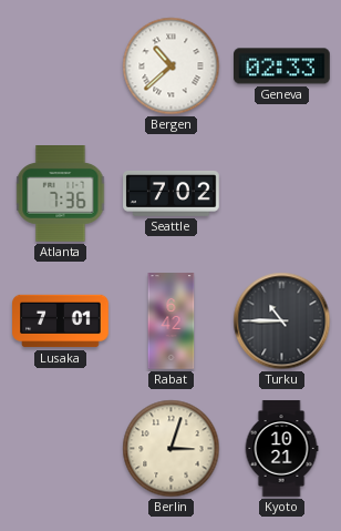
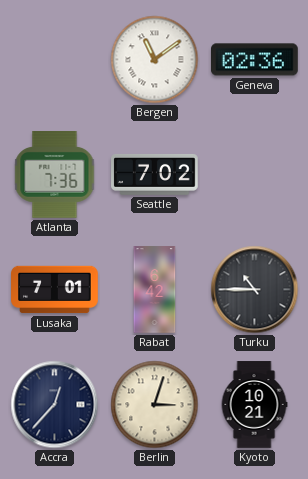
Bergen: 10:38 -> 11:09
Geneva: 02:33 -> 02:36
Accra: none -> 12:37
